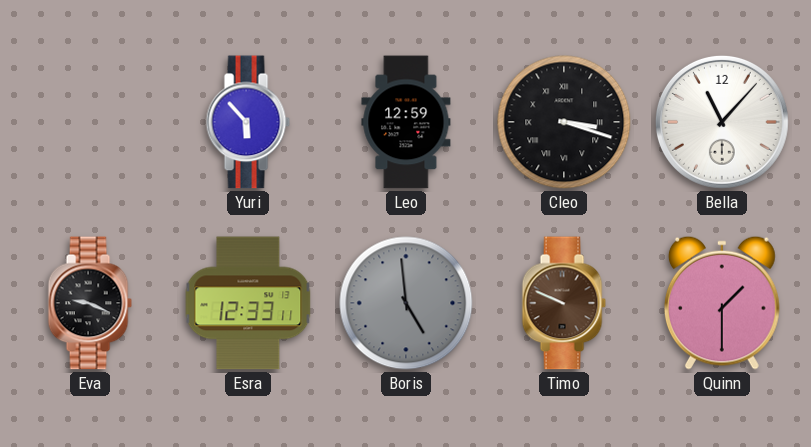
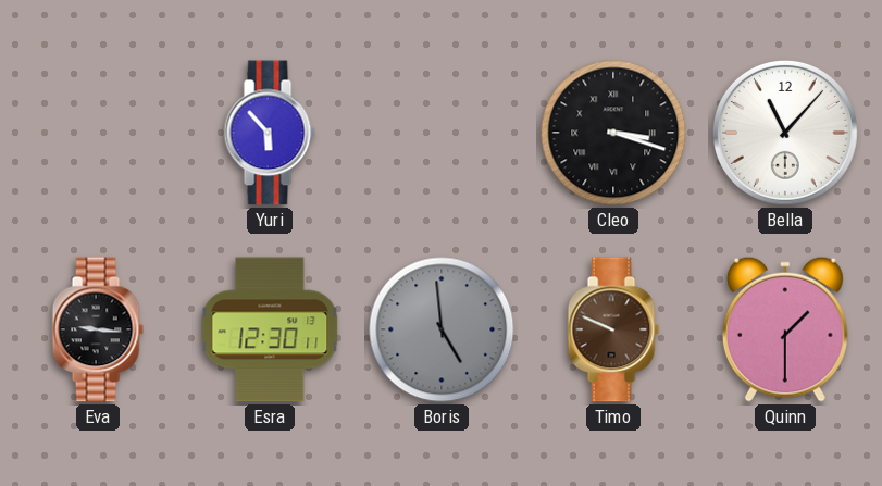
Leo: 12:59 -> none
Eva: 9:19 -> 9:16
Esra: 12:33 -> 12:30
